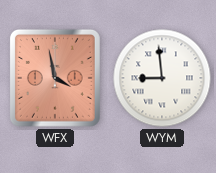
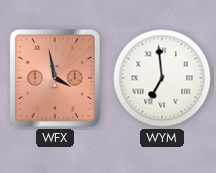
WYM: 8:59 -> 6:59
